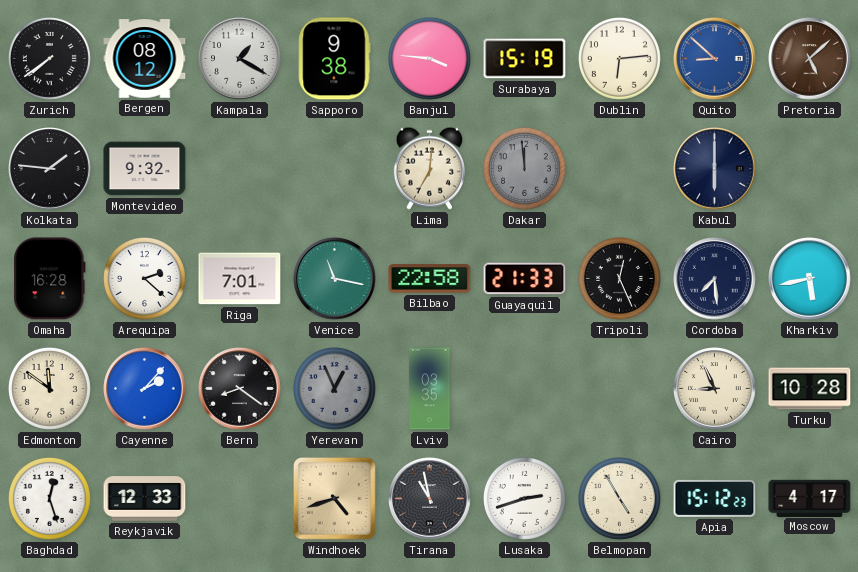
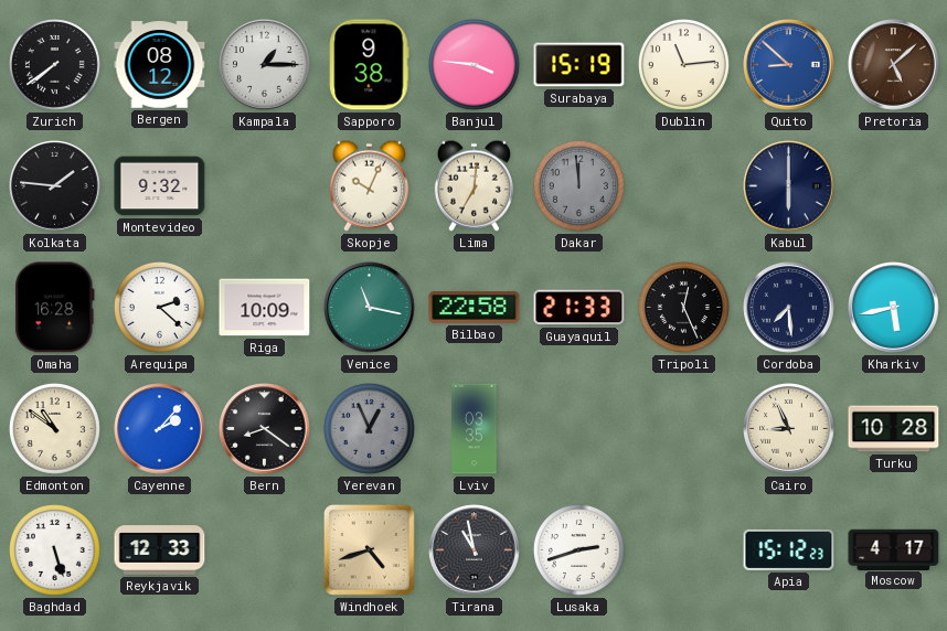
Kampala: 1:20 -> 1:15
Dublin: 6:14 -> 11:14
Skopje: none -> 10:04
Riga: 7:01 -> 10:09
Edmonton: 11:51 -> 10:51
Baghdad: 12:27 -> 5:27
Belmopan: 4:55 -> none
